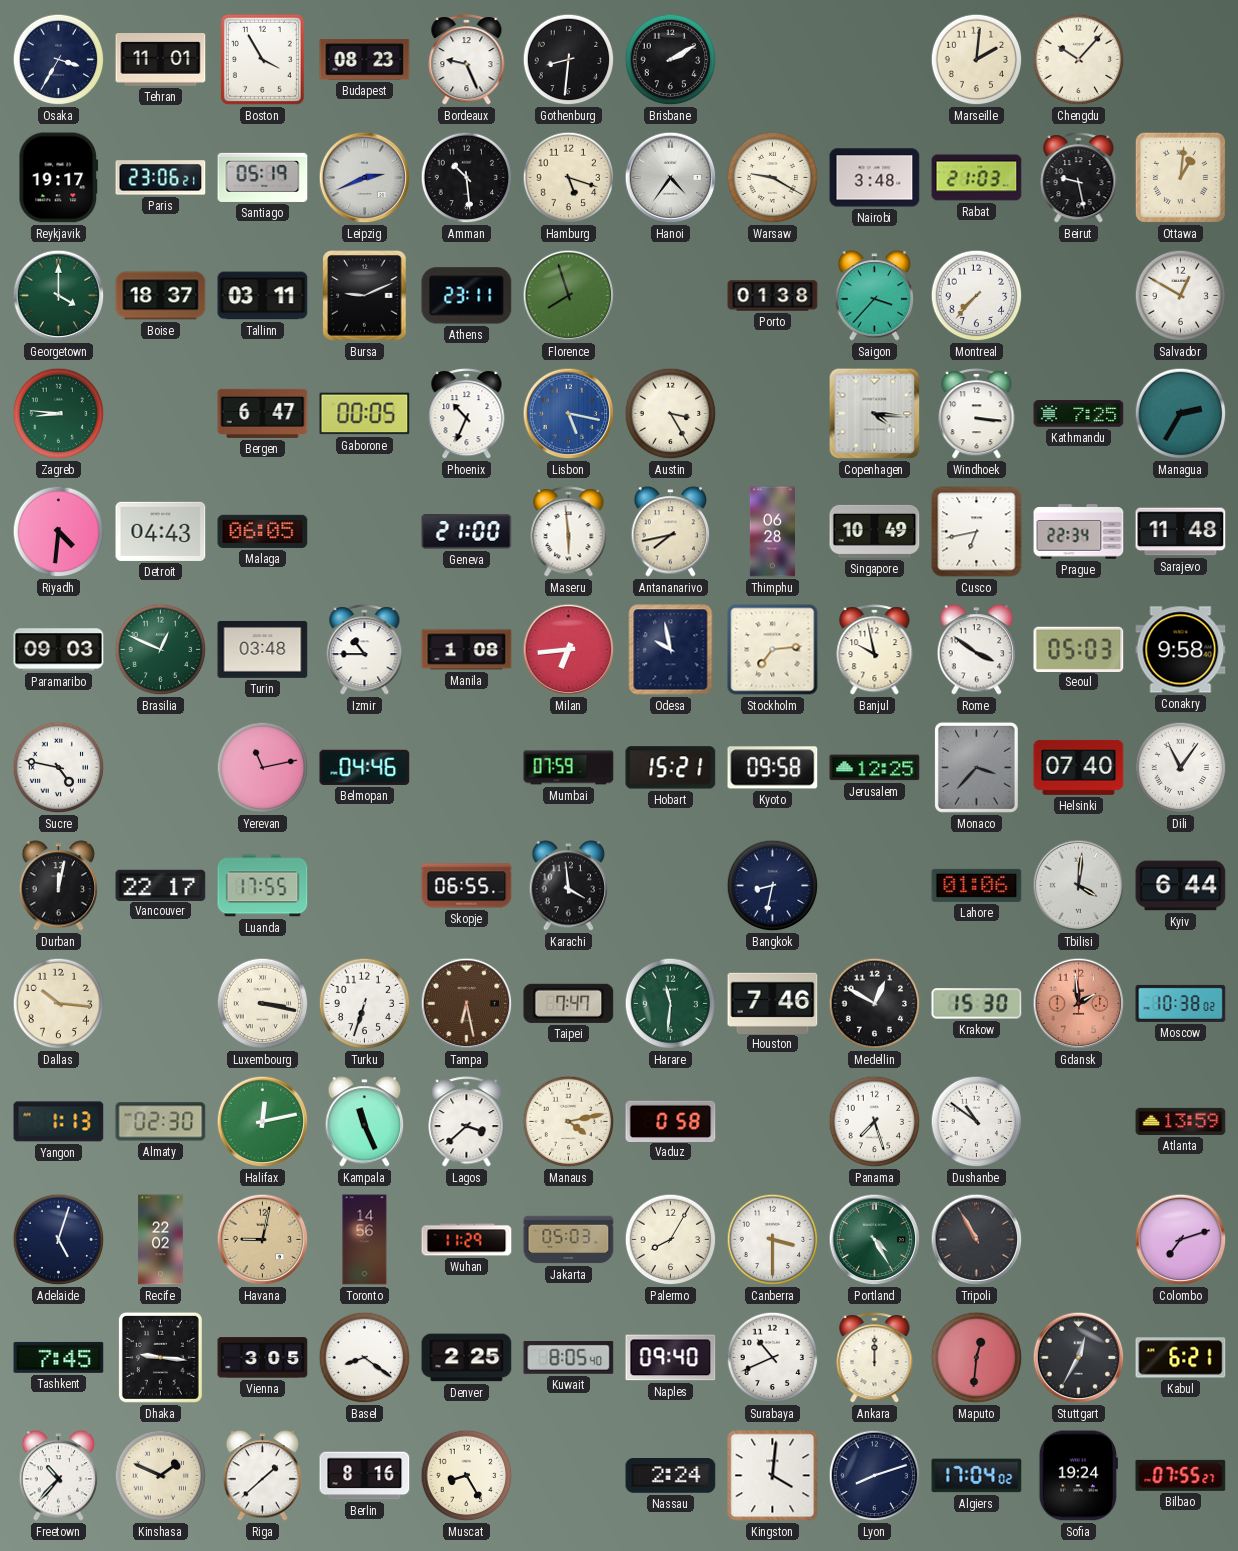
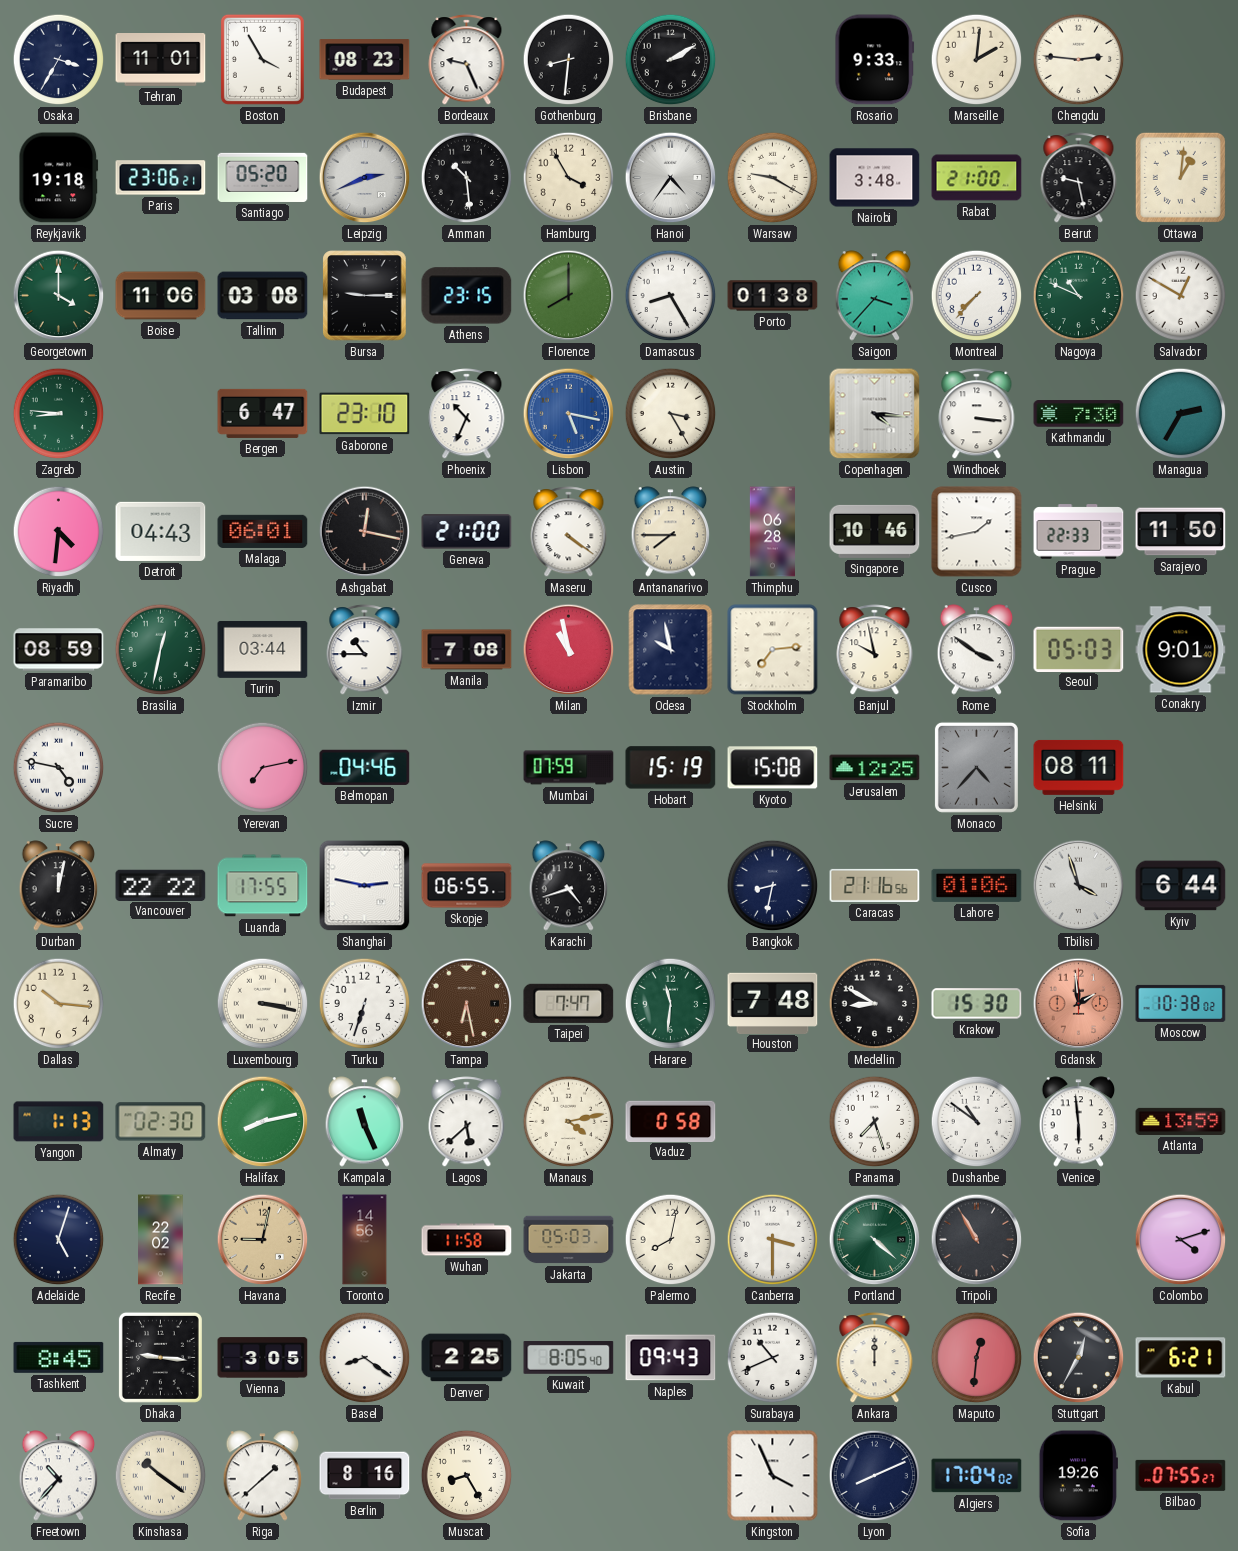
Rosario: none -> 9:33
Chengdu: 10:07 -> 2:46
Reykjavik: 19:17 -> 19:18
Santiago: 05:19 -> 05:20
Hamburg: 5:18 -> 3:55
Rabat: 21:03 -> 21:00
Boise: 18:37 -> 11:06
Tallinn: 03:11 -> 03:08
Bursa: 9:11 -> 9:15
Athens: 23:11 -> 23:15
Florence: 7:57 -> 8:00
Damascus: none -> 8:25
Nagoya: none -> 10:49
Gaborone: 00:05 -> 23:10
Kathmandu: 7:25 -> 7:30
Malaga: 06:05 -> 06:01
Ashgabat: none -> 12:17
Maseru: 5:59 -> 4:21
Antananarivo: 7:43 -> 7:45
Singapore: 10:49 -> 10:46
Cusco: 6:43 -> 1:43
Prague: 22:34 -> 22:33
Sarajevo: 11:48 -> 11:50
Paramaribo: 09:03 -> 08:59
Brasilia: 12:49 -> 12:32
Turin: 03:48 -> 03:44
Manila: 1:08 -> 7:08
Milan: 6:44 -> 10:58
Conakry: 9:58 -> 9:01
Yerevan: 11:13 -> 7:13
Hobart: 15:21 -> 15:19
Kyoto: 09:58 -> 15:08
Monaco: 3:37 -> 4:37
Helsinki: 07:40 -> 08:11
Dili: 11:06 -> none
Vancouver: 22:17 -> 22:22
Shanghai: none -> 2:47
Karachi: 3:59 -> 4:42
Caracas: none -> 21:16
Tbilisi: 4:01 -> 3:57
Houston: 7:46 -> 7:48
Medellin: 12:50 -> 8:50
Halifax: 12:13 -> 8:13
Lagos: 3:38 -> 5:38
Venice: none -> 5:59
Wuhan: 11:29 -> 11:58
Palermo: 8:05 -> 8:02
Portland: 4:25 -> 4:22
Colombo: 7:12 -> 4:12
Tashkent: 7:45 -> 8:45
Naples: 09:40 -> 09:43
Kinshasa: 1:49 -> 10:21
Nassau: 2:24 -> none
Kingston: 4:01 -> 3:56
Lyon: 8:12 -> 8:11
Sofia: 19:24 -> 19:26
